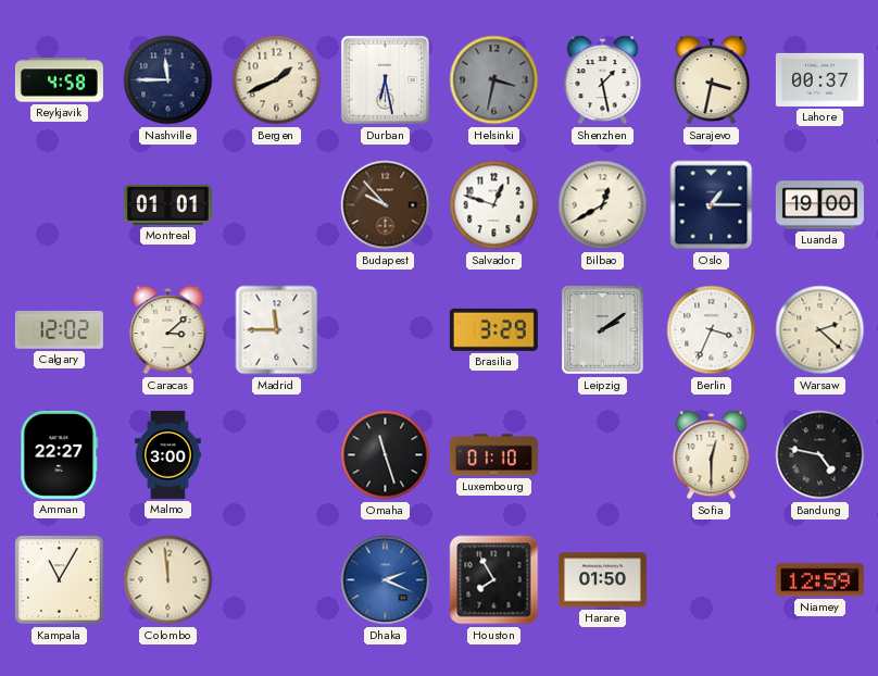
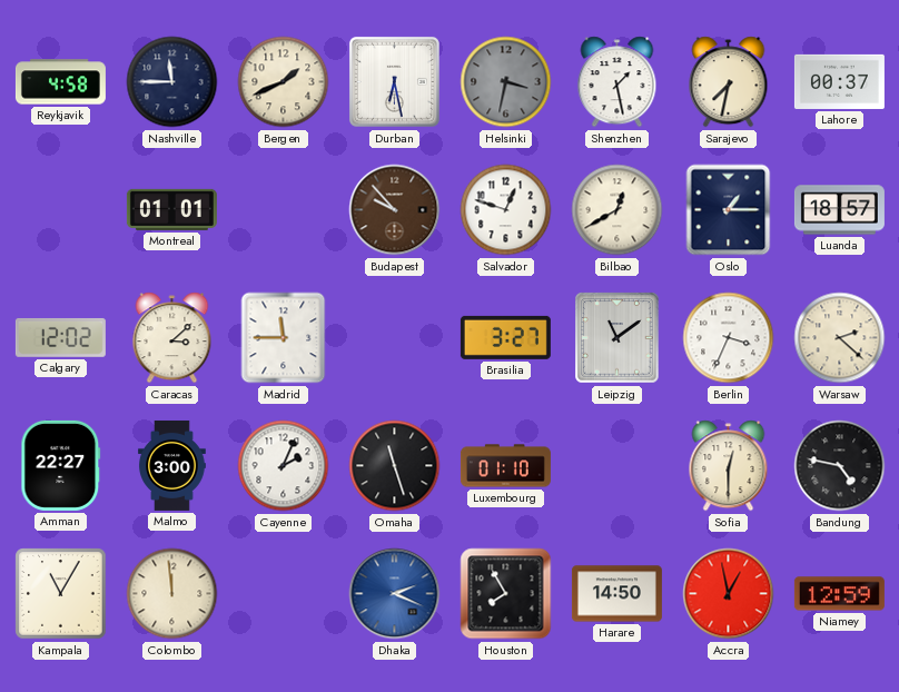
Sarajevo: 3:32 -> 7:32
Luanda: 19:00 -> 18:57
Brasilia: 3:29 -> 3:27
Leipzig: 2:09 -> 11:09
Cayenne: none -> 2:04
Harare: 01:50 -> 14:50
Accra: none -> 12:58
